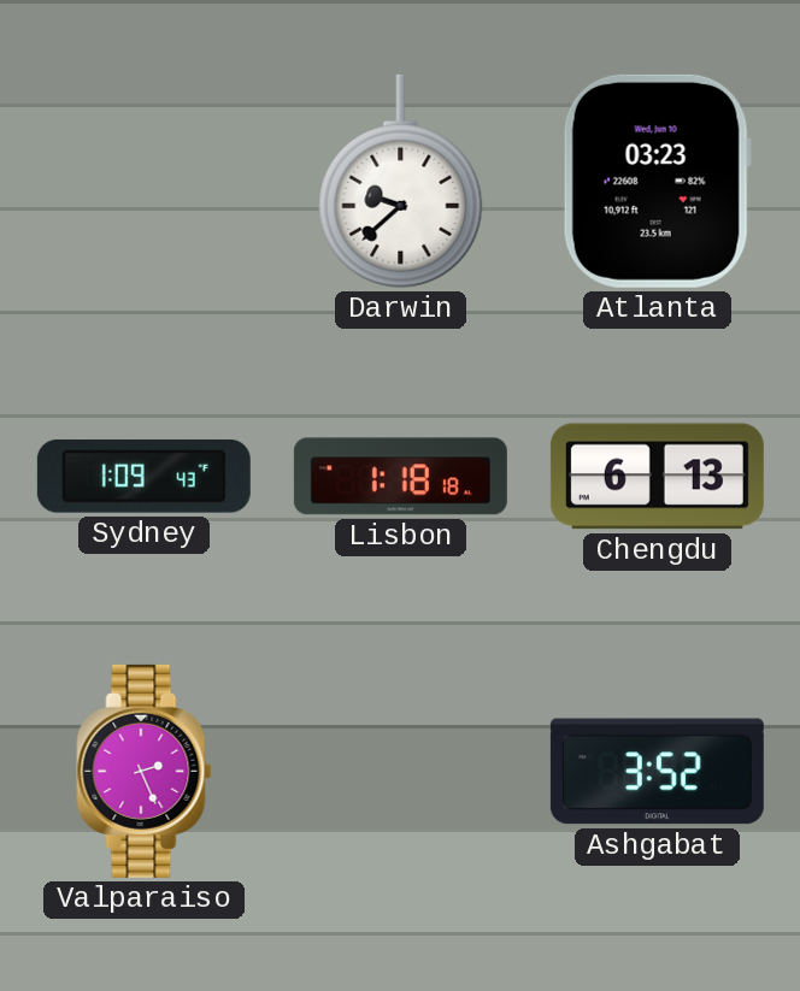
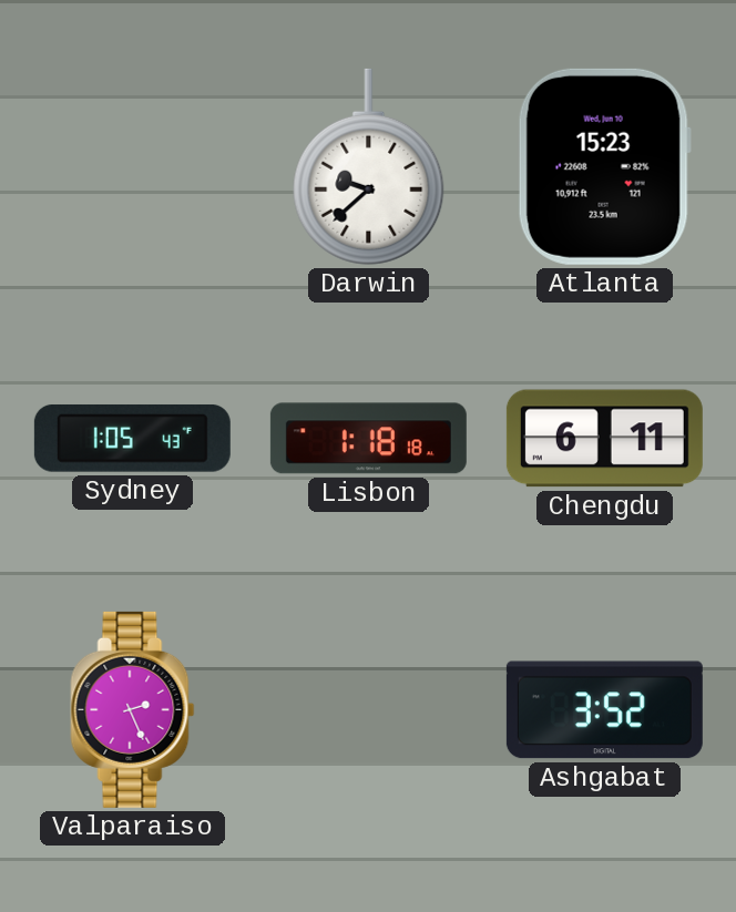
Atlanta: 03:23 -> 15:23
Sydney: 1:09 -> 1:05
Chengdu: 6:13 -> 6:11
